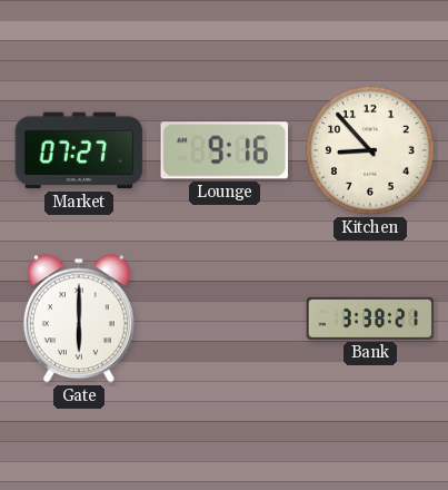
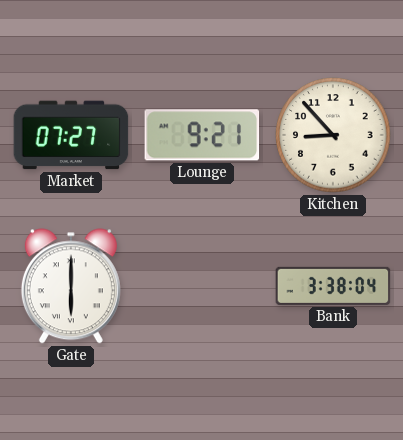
Lounge: 9:16 -> 9:21
Bank: 3:38:21 -> 3:38:04
